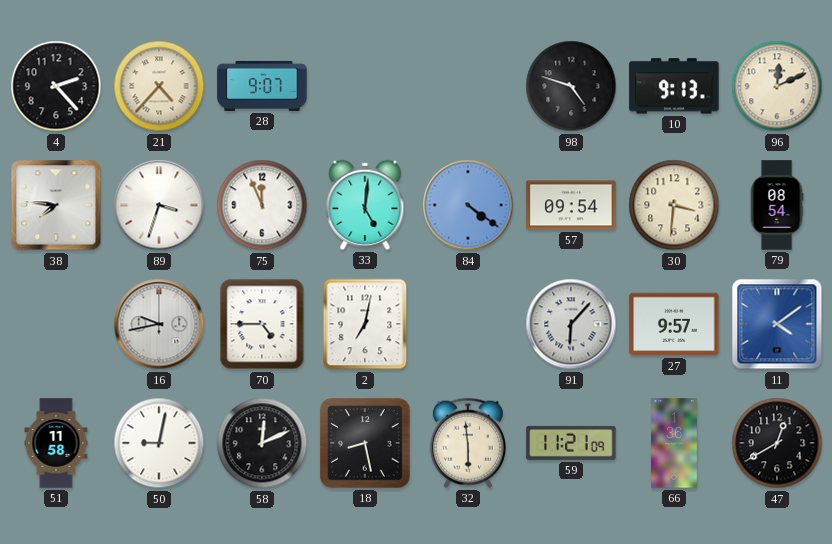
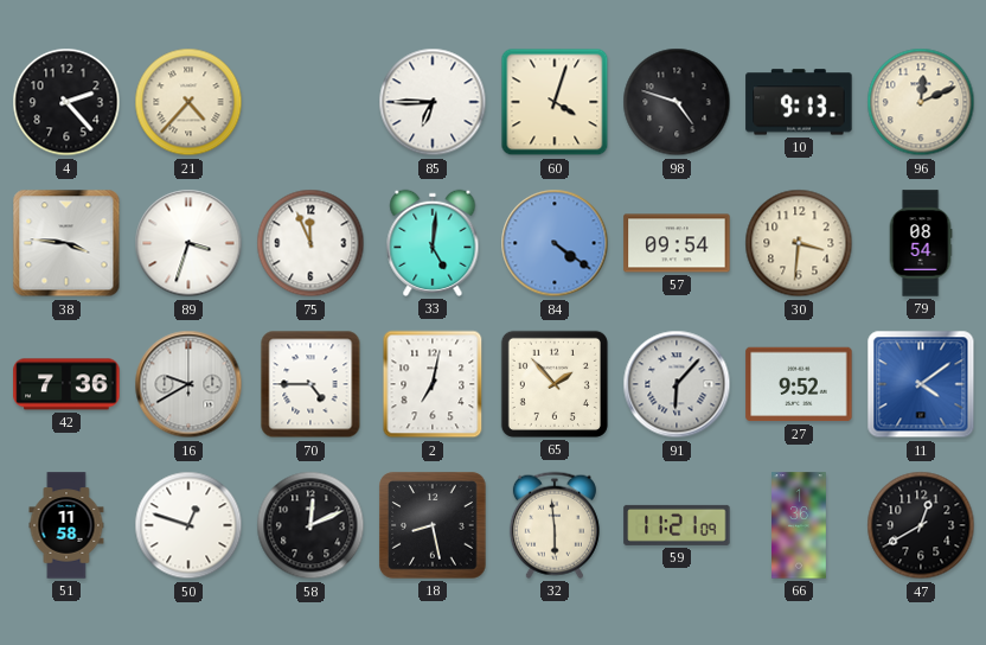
28: 9:07 -> none
85: none -> 6:45
60: none -> 4:03
38: 7:46 -> 3:46
42: none -> 7:36
16: 9:43 -> 9:40
65: none -> 1:53
27: 9:57 -> 9:52
50: 9:02 -> 12:48
